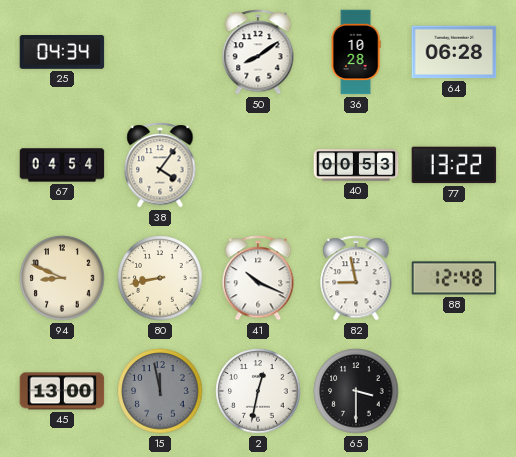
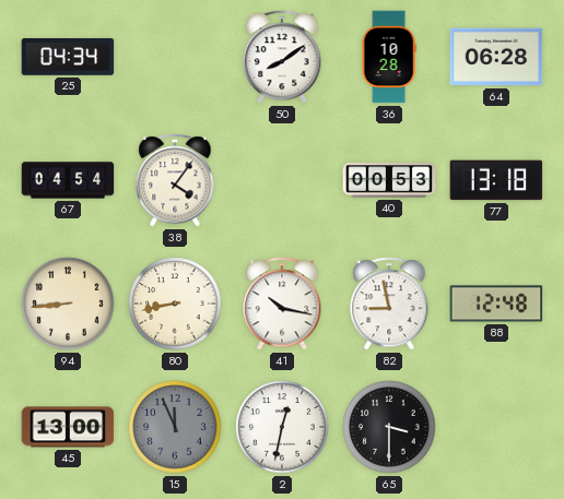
77: 13:22 -> 13:18
94: 8:49 -> 8:44
41: 10:19 -> 10:17
15: 11:58 -> 11:56
